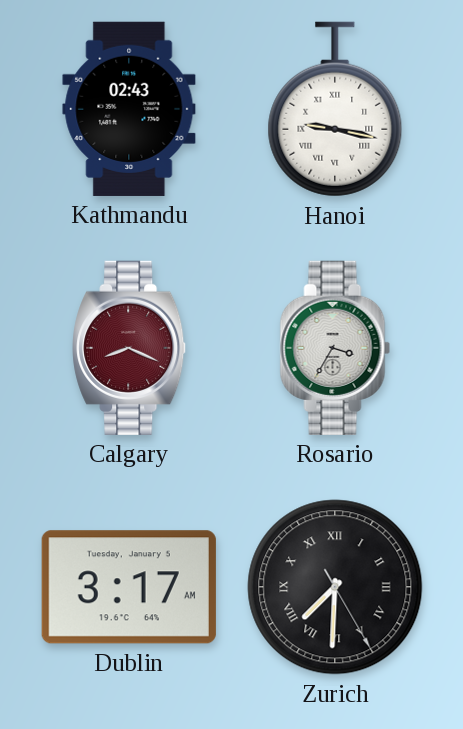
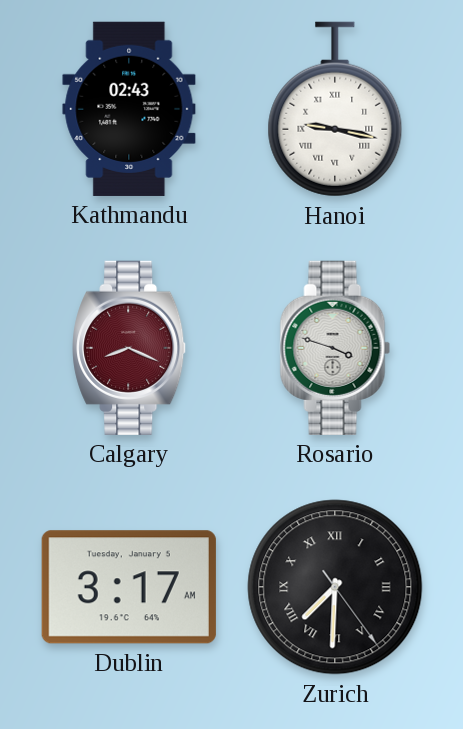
Rosario: 3:35 -> 3:48
Zurich: 7:30:25 -> 7:30:24
